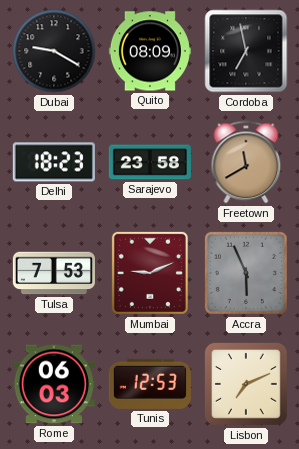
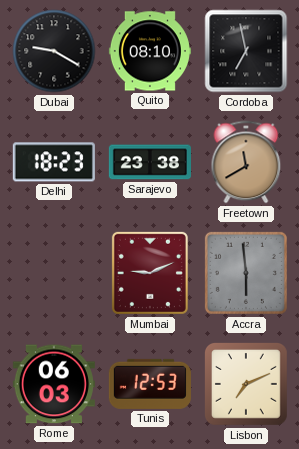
Quito: 08:09 -> 08:10
Sarajevo: 23:58 -> 23:38
Tulsa: 7:53 -> none
Accra: 5:56 -> 5:59
